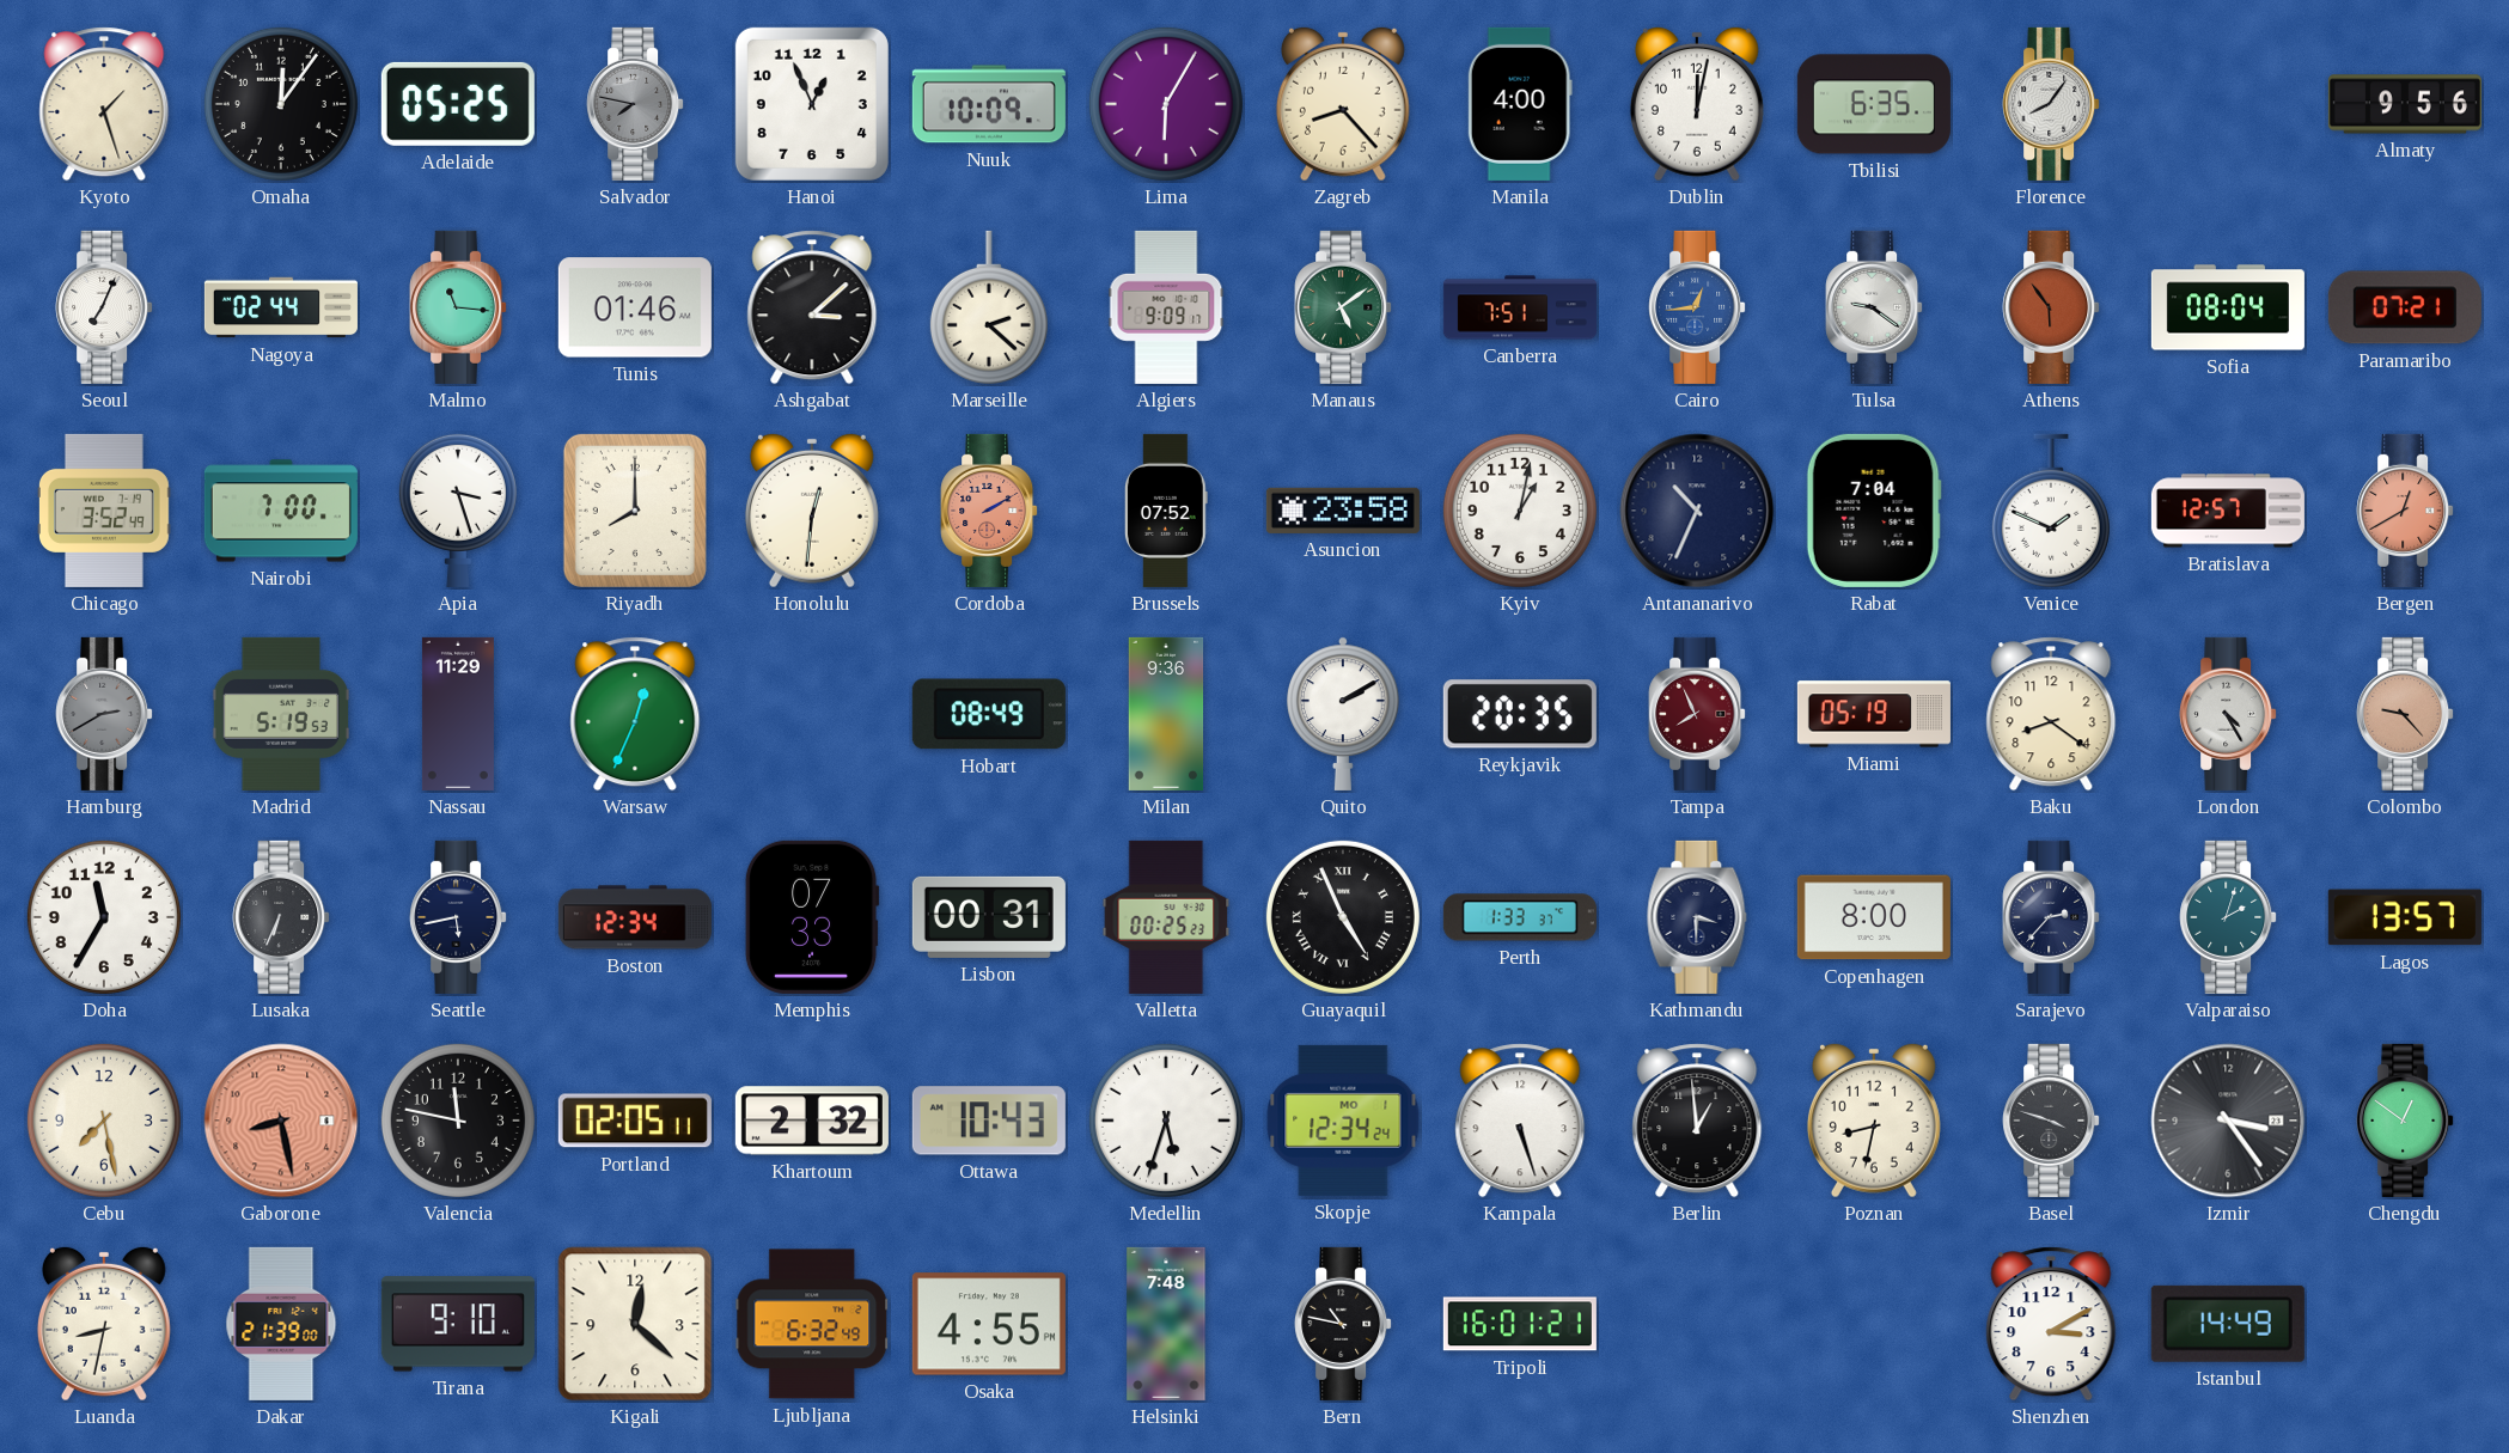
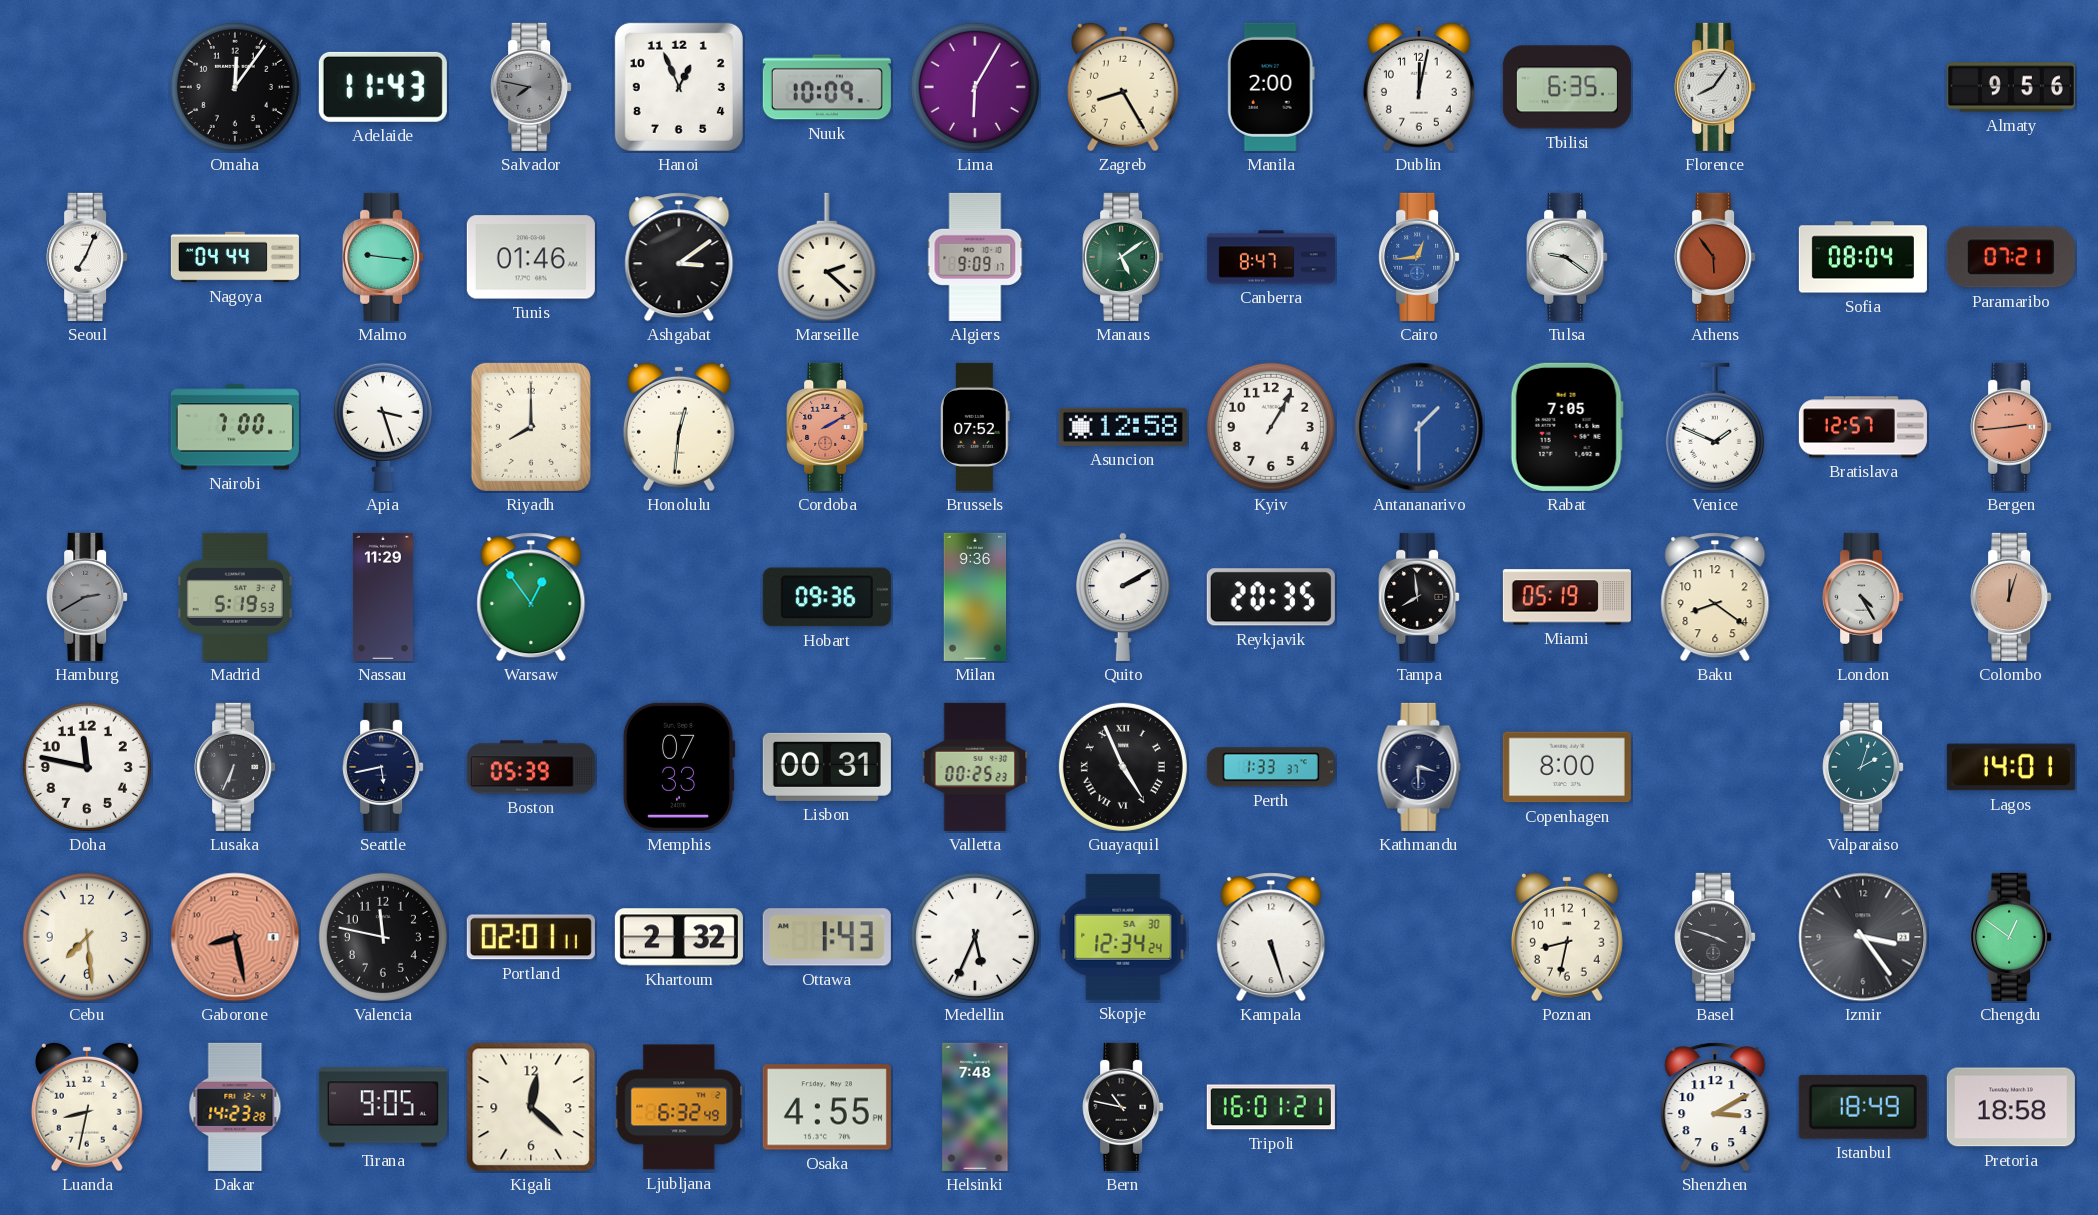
Kyoto: 1:27 -> none
Adelaide: 05:25 -> 11:43
Zagreb: 8:23 -> 8:25
Manila: 4:00 -> 2:00
Nagoya: 02:44 -> 04:44
Malmo: 11:16 -> 9:16
Ashgabat: 3:08 -> 3:09
Canberra: 7:51 -> 8:47
Chicago: 3:52 -> none
Asuncion: 23:58 -> 12:58
Kyiv: 1:02 -> 1:05
Antananarivo: 10:34 -> 1:30
Antananarivo dial: navy -> blue
Rabat: 7:04 -> 7:05
Bergen: 12:40 -> 2:44
Warsaw: 12:34 -> 12:54
Hobart: 08:49 -> 09:36
Tampa: 7:56 -> 7:59
Tampa dial: burgundy -> black
Colombo: 9:23 -> 12:03
Doha: 11:35 -> 11:47
Boston: 12:34 -> 05:39
Sarajevo: 2:37 -> none
Lagos: 13:57 -> 14:01
Cebu: 7:28 -> 7:29
Portland: 02:05 -> 02:01
Ottawa: 10:43 -> 1:43
Medellin: 5:33 -> 5:34
Skopje date: MO 1 -> SA 30
Berlin: 12:59 -> none
Dakar: 21:39 -> 14:23
Tirana: 9:10 -> 9:05
Istanbul: 14:49 -> 18:49
Pretoria: none -> 18:58
